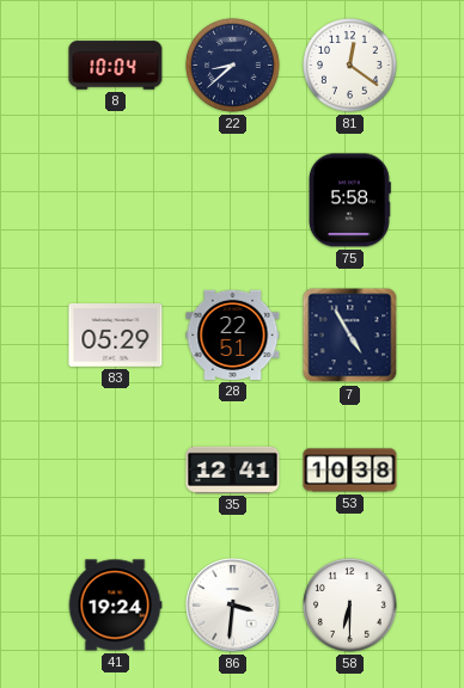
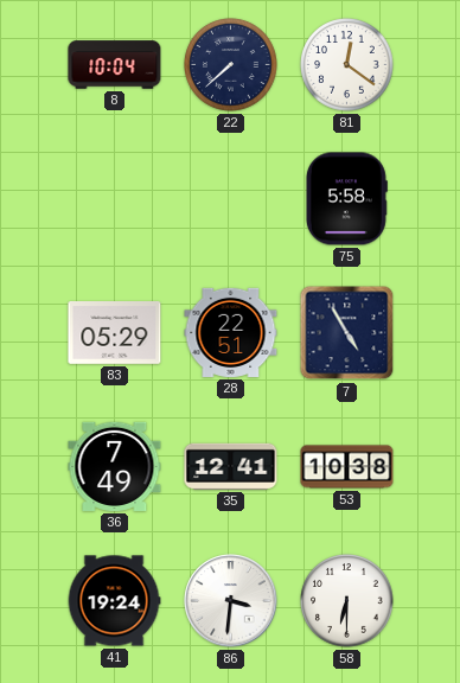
22: 8:38 -> 7:38
36: none -> 7:49
